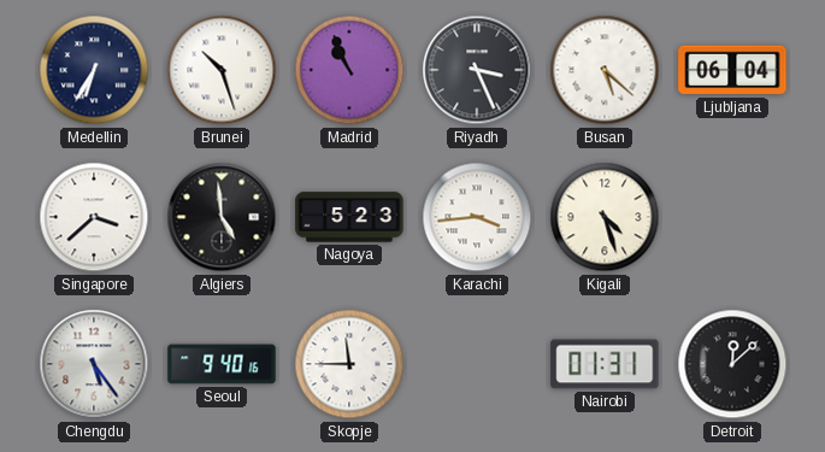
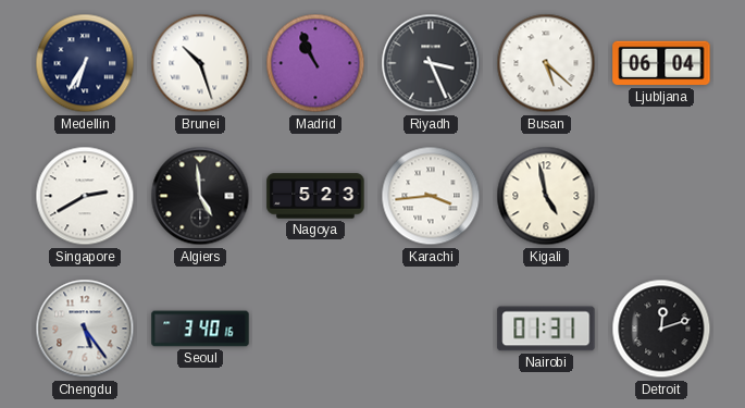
Singapore: 3:38 -> 2:40
Kigali: 4:27 -> 4:58
Seoul: 9:40 -> 3:40
Skopje: 11:45 -> none
Detroit: 12:08 -> 12:12
